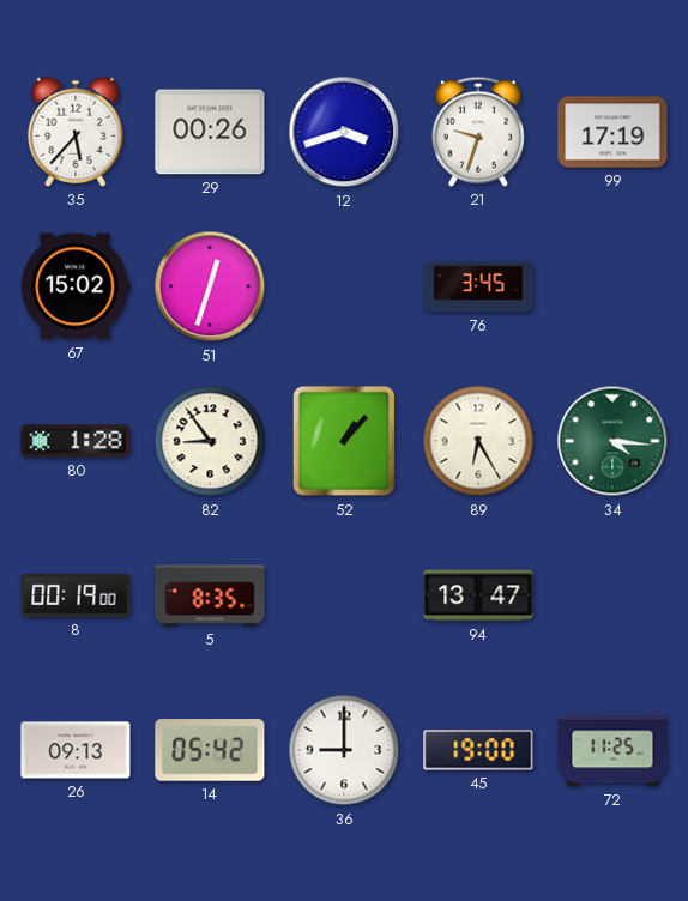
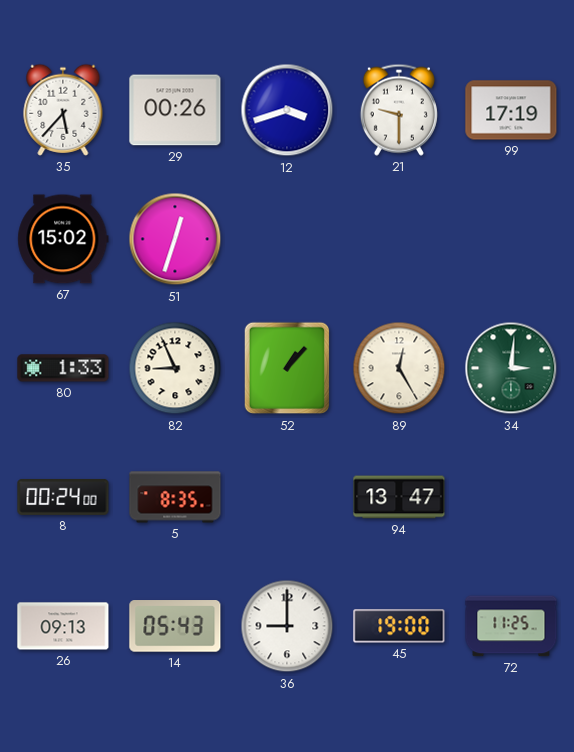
21: 9:33 -> 9:30
76: 3:45 -> none
80: 1:28 -> 1:33
82: 8:54 -> 8:56
89: 6:25 -> 12:25
34: 4:16 -> 3:01
8: 00:19 -> 00:24
14: 05:42 -> 05:43
